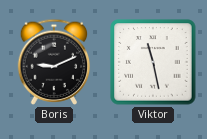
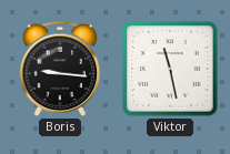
Boris: 9:11 -> 9:16
